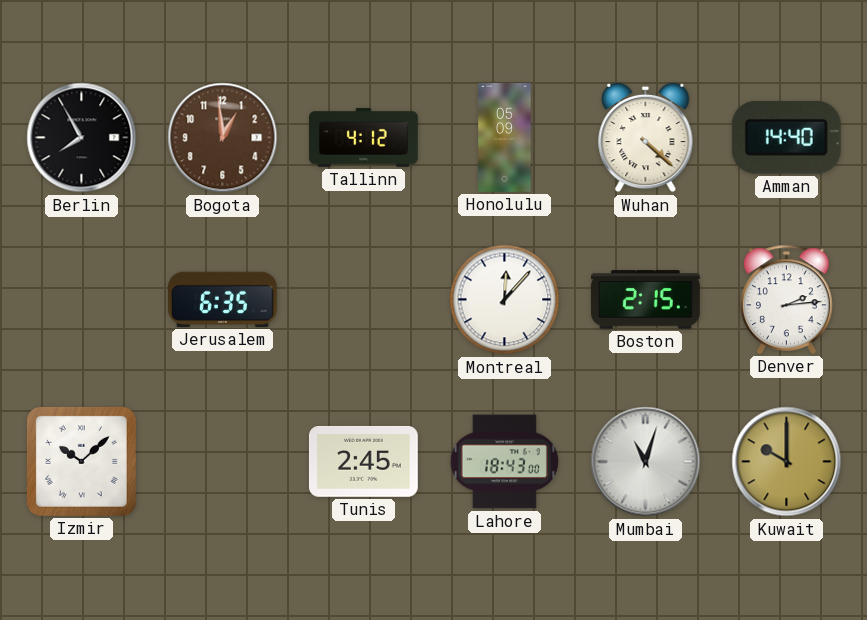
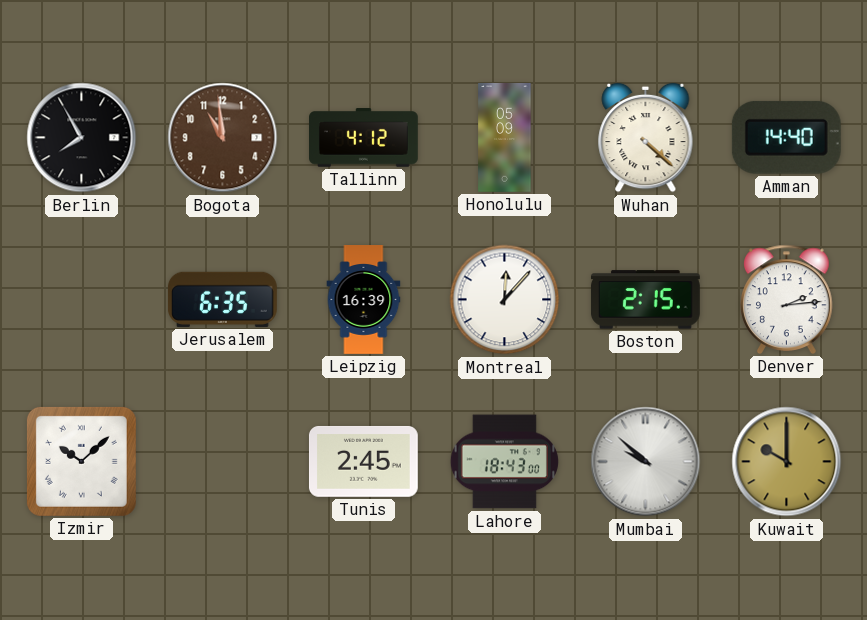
Bogota: 12:59 -> 10:59
Leipzig: none -> 16:39
Mumbai: 11:03 -> 9:52
